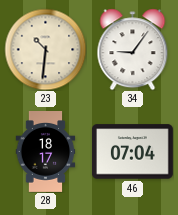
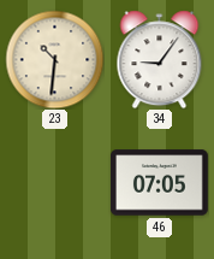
28: 18:17 -> none
46: 07:04 -> 07:05
